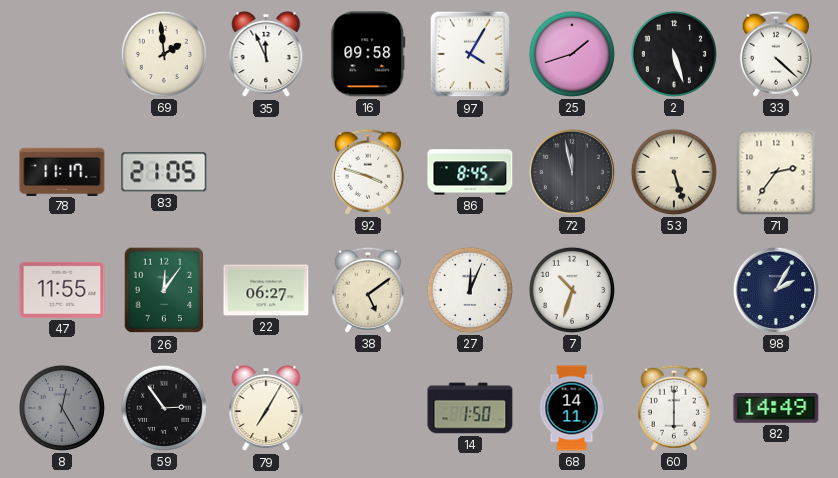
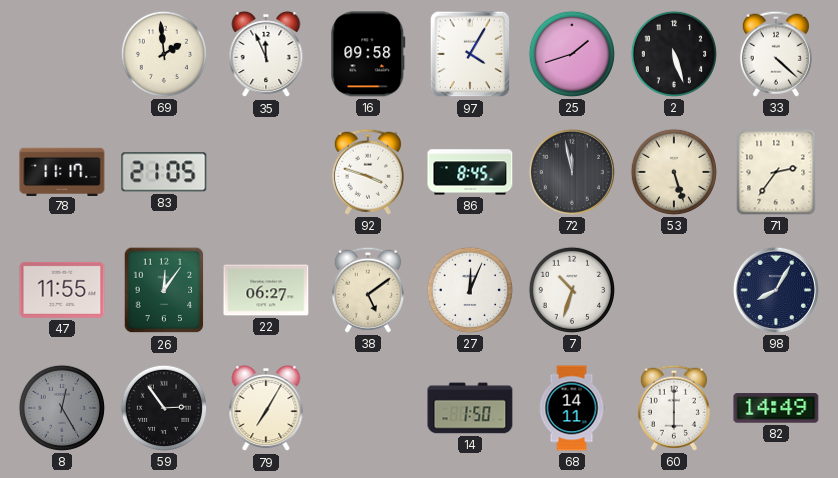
98: 2:05 -> 8:05
